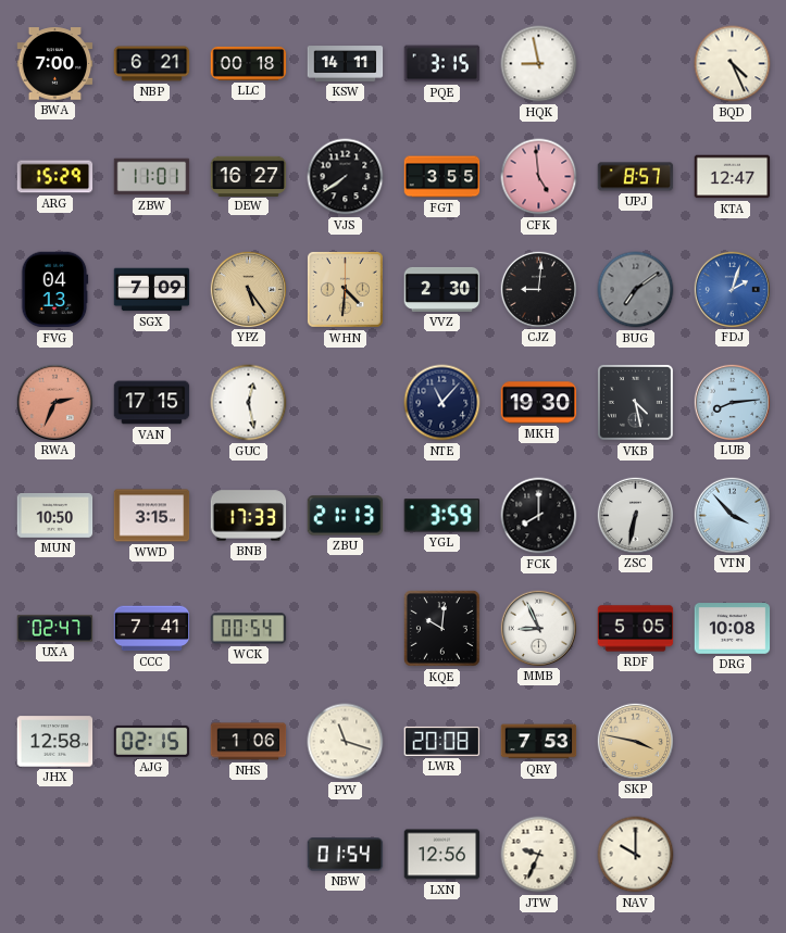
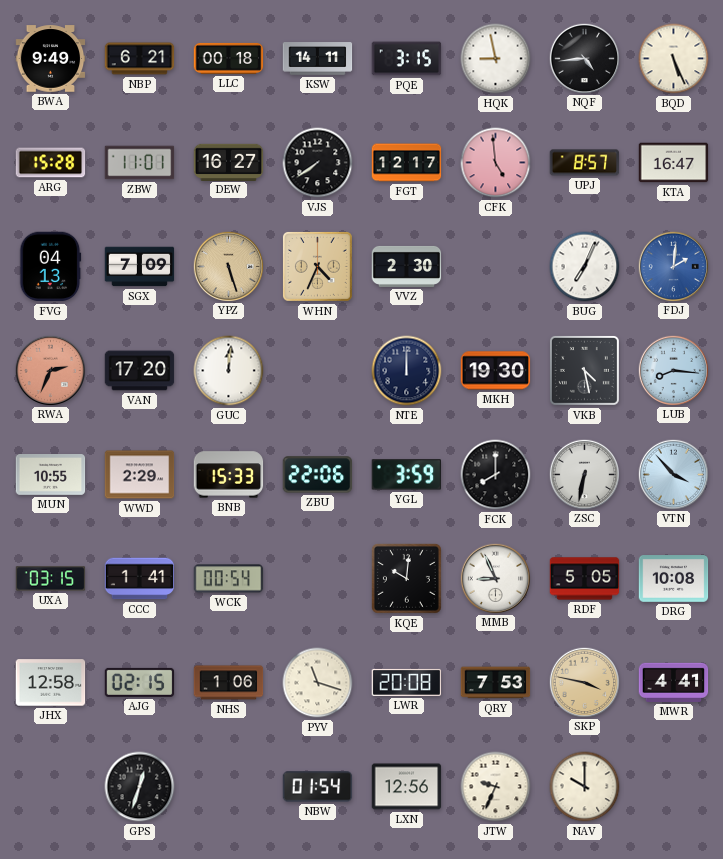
BWA: 7:00 -> 9:49
NQF: none -> 4:44
BQD: 4:26 -> 5:26
ARG: 15:29 -> 15:28
FGT: 3:55 -> 12:17
KTA: 12:47 -> 16:47
YPZ: 5:24 -> 5:27
WHN: 4:31 -> 4:34
CJZ: 9:01 -> none
BUG: 7:09 -> 7:04
BUG dial: grey -> white
FDJ: 2:03 -> 2:01
VAN: 17:15 -> 17:20
GUC: 12:28 -> 12:01
NTE: 11:07 -> 12:00
LUB: 8:14 -> 8:16
MUN: 10:50 -> 10:55
WWD: 3:15 -> 2:29
BNB: 17:33 -> 15:33
ZBU: 21:13 -> 22:06
UXA: 02:47 -> 03:15
CCC: 7:41 -> 1:41
MWR: none -> 4:41
GPS: none -> 12:33
